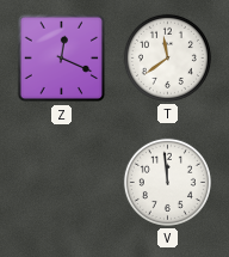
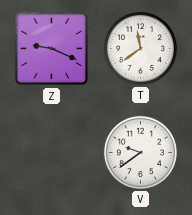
Z: 12:19 -> 9:19
V: 11:59 -> 9:39
